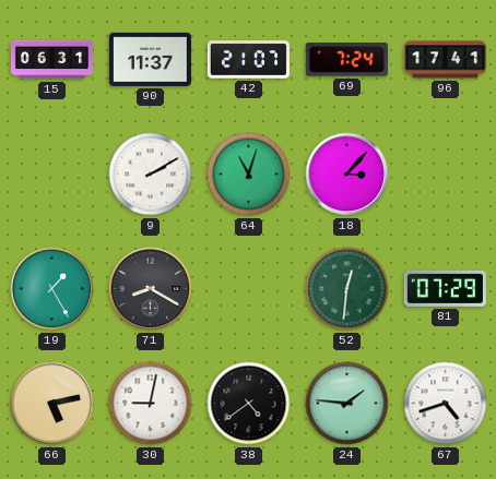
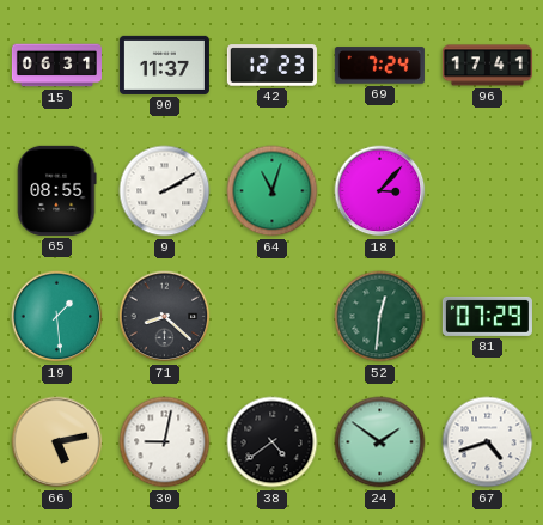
42: 21:07 -> 12:23
65: none -> 08:55
19: 1:25 -> 1:29
71: 8:20 -> 8:22
24: 1:46 -> 1:51
